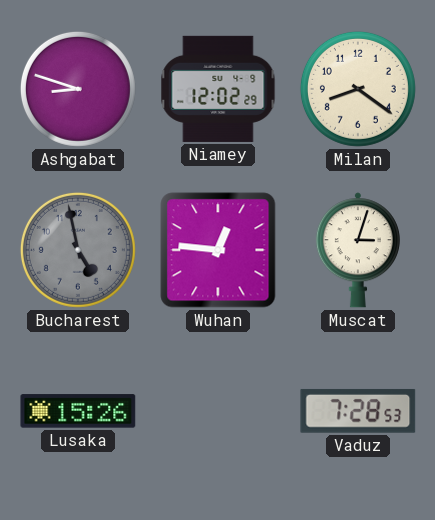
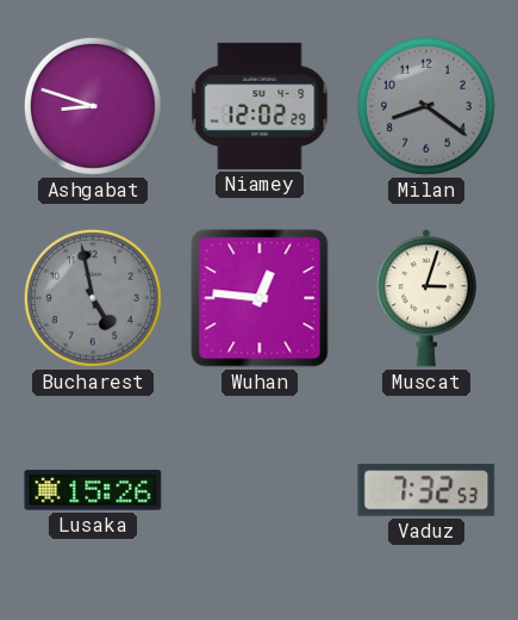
Milan dial: cream -> grey
Vaduz: 7:28 -> 7:32
